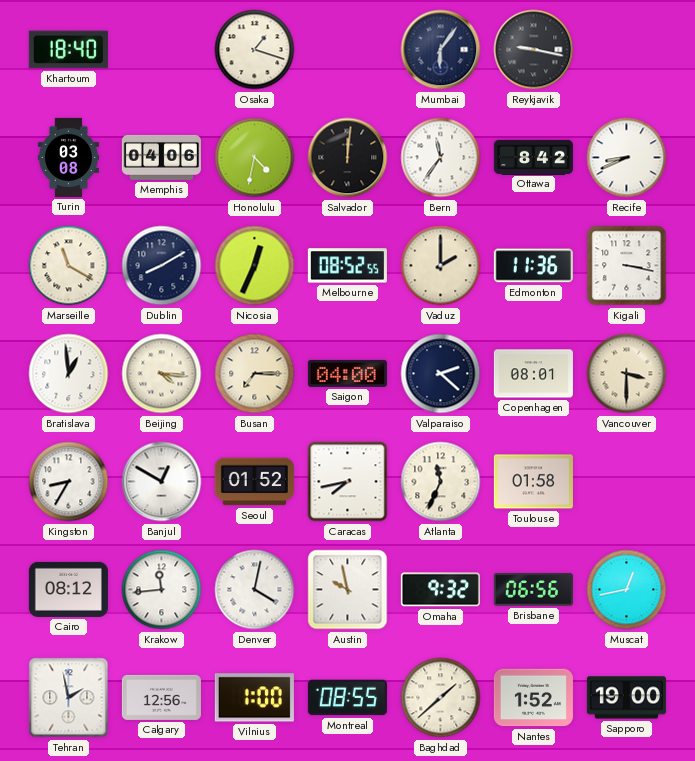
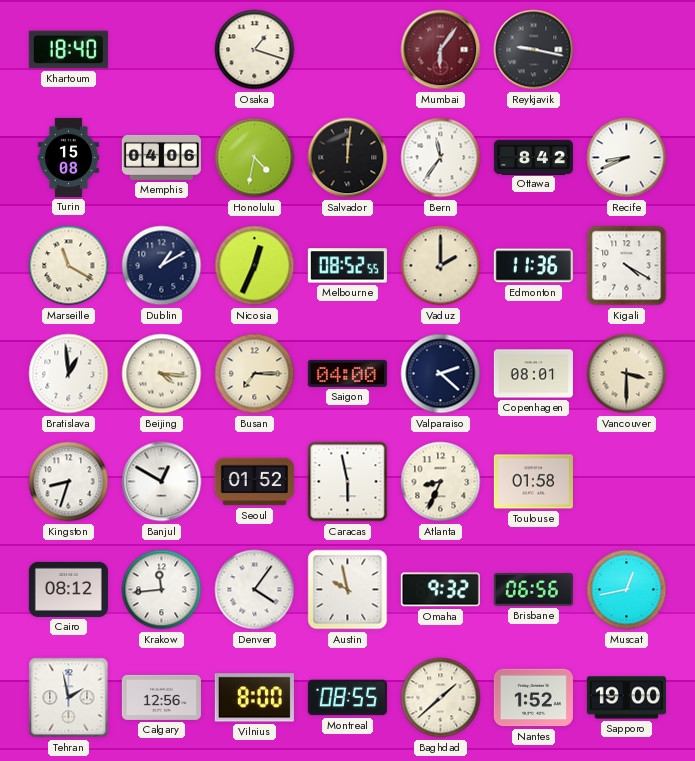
Mumbai dial: navy -> burgundy
Turin: 03:08 -> 15:08
Dublin: 8:10 -> 1:10
Kigali: 3:17 -> 4:20
Kingston: 8:35 -> 8:33
Caracas: 7:43 -> 5:58
Atlanta: 11:34 -> 8:34
Denver: 4:02 -> 4:06
Vilnius: 1:00 -> 8:00
